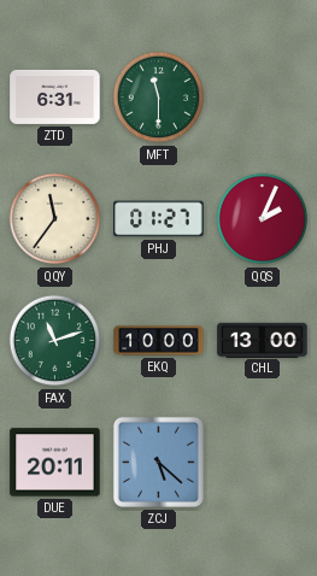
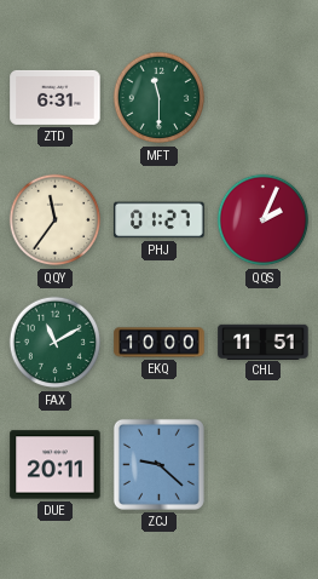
FAX: 11:12 -> 11:10
CHL: 13:00 -> 11:51
ZCJ: 5:22 -> 9:22
